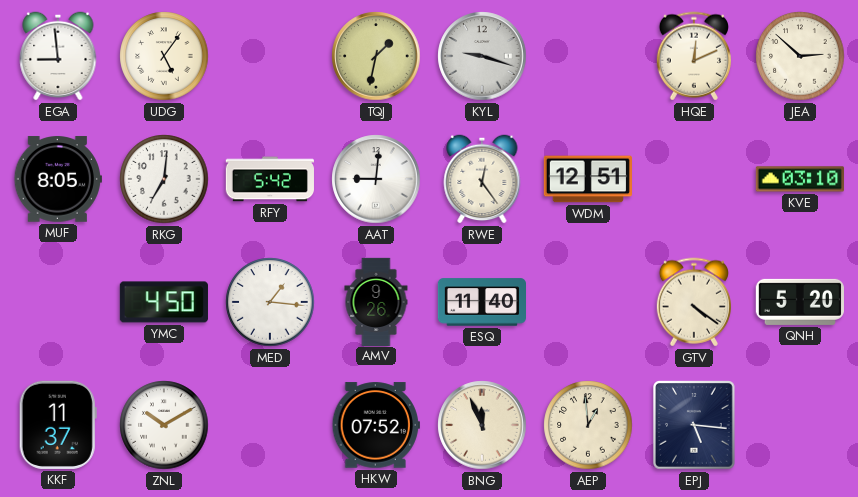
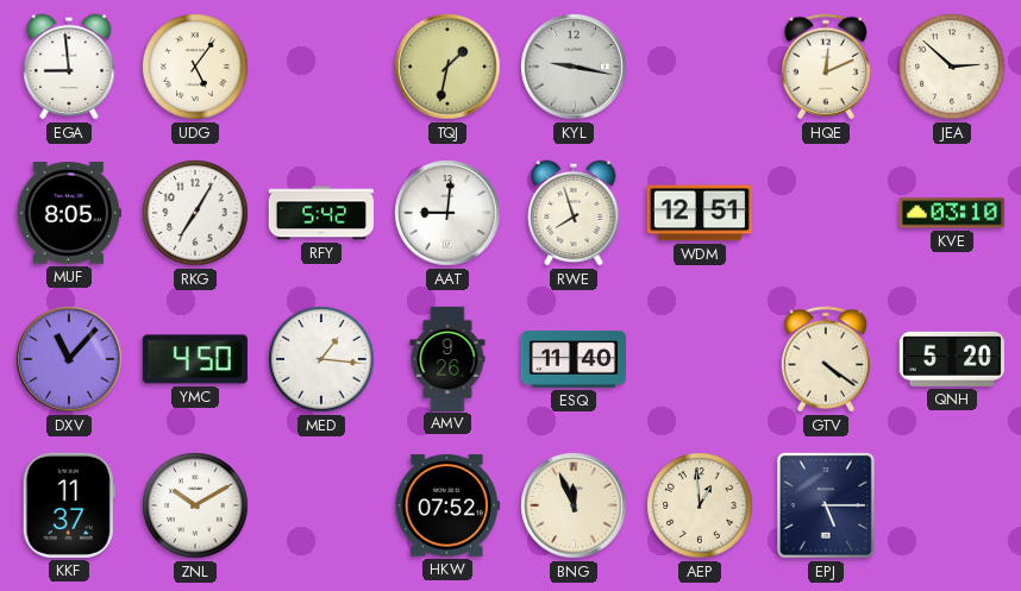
KYL: 9:18 -> 9:17
RKG: 7:01 -> 7:05
RWE: 12:24 -> 7:57
DXV: none -> 11:07
EPJ: 5:16 -> 5:15
